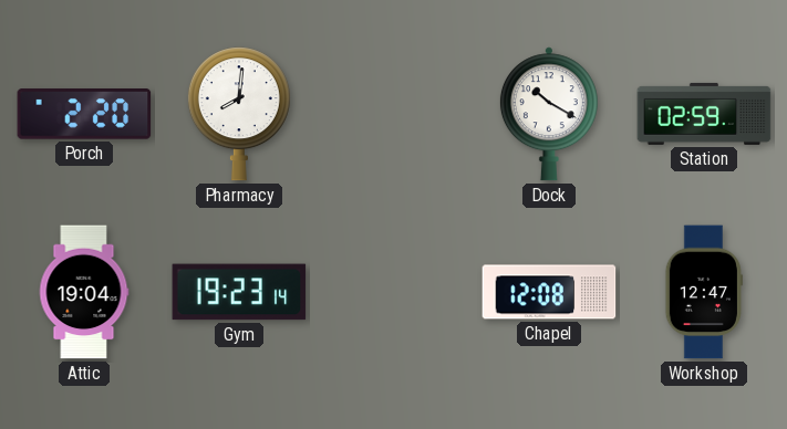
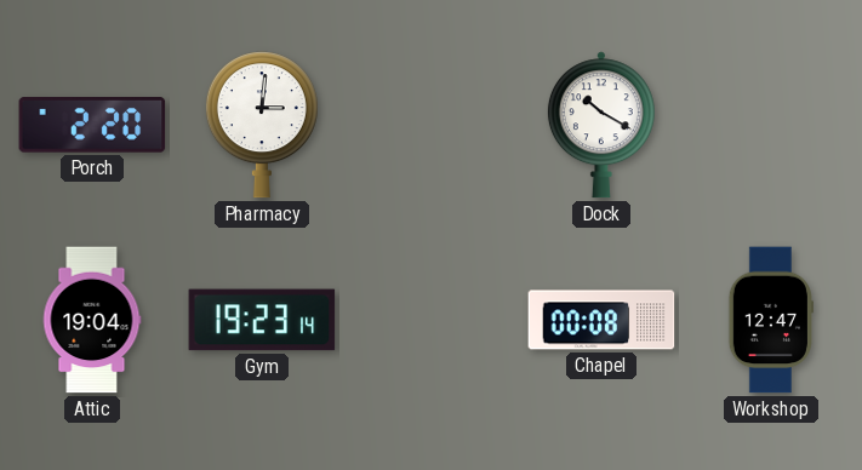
Pharmacy: 8:01 -> 3:01
Station: 02:59 -> none
Chapel: 12:08 -> 00:08
